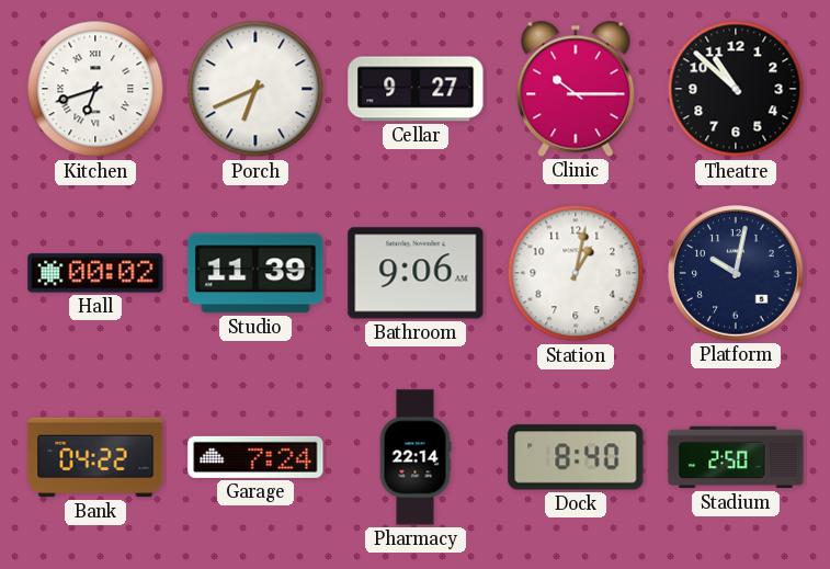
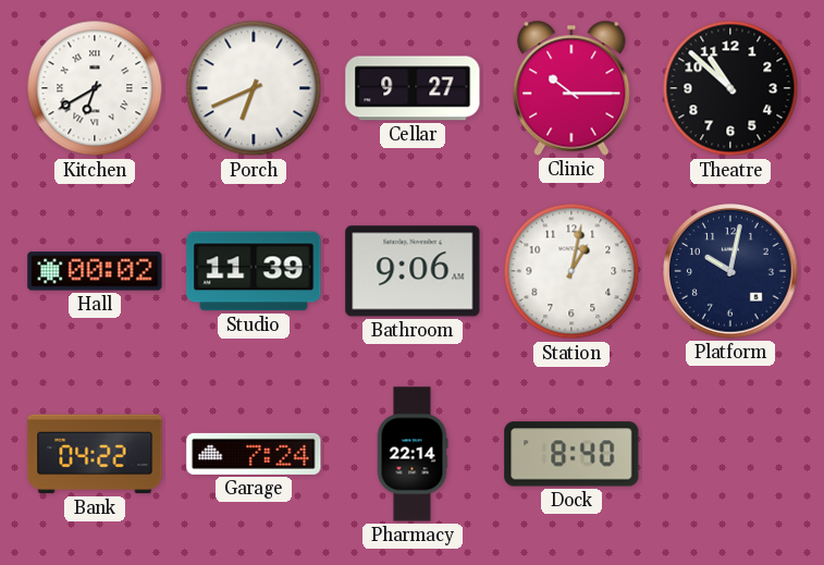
Kitchen: 6:42 -> 6:40
Stadium: 2:50 -> none
